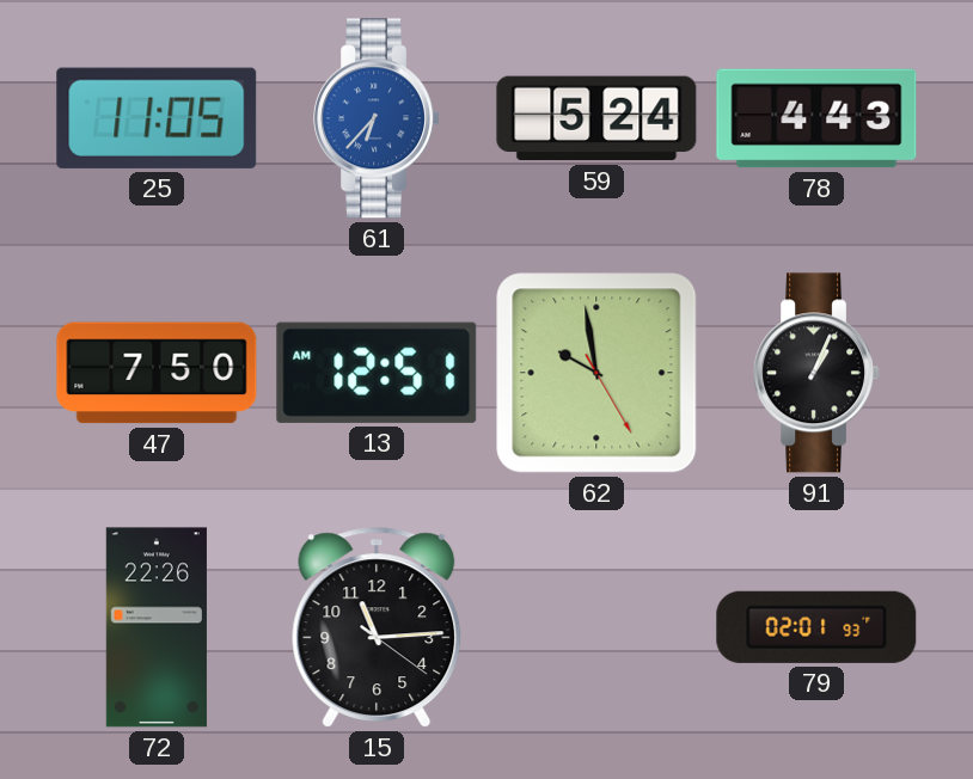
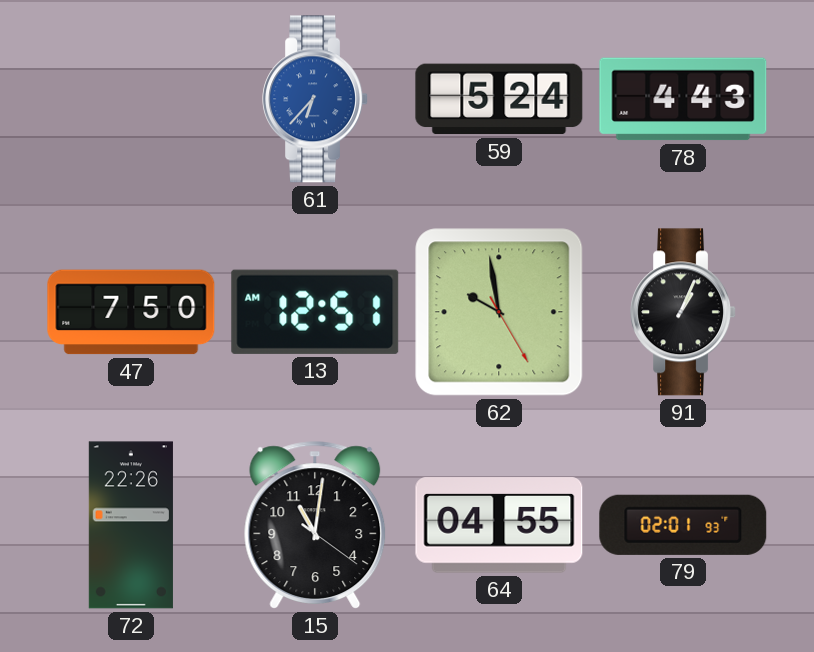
25: 11:05 -> none
15: 11:14 -> 11:01
64: none -> 04:55
